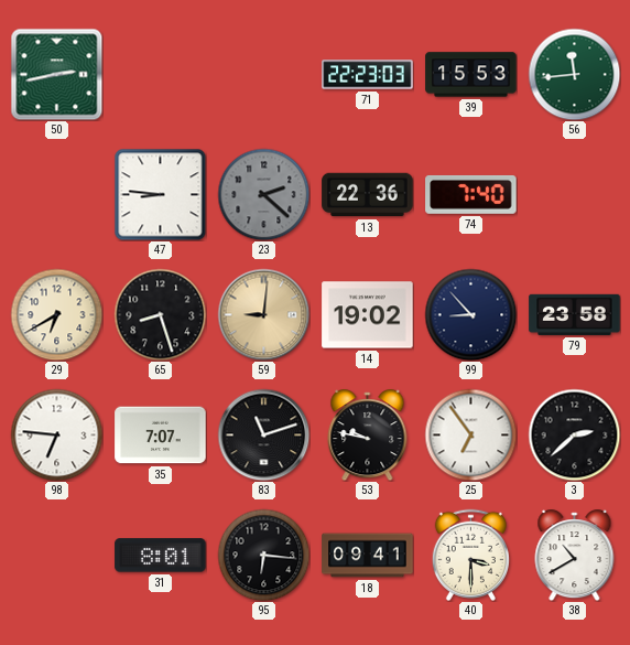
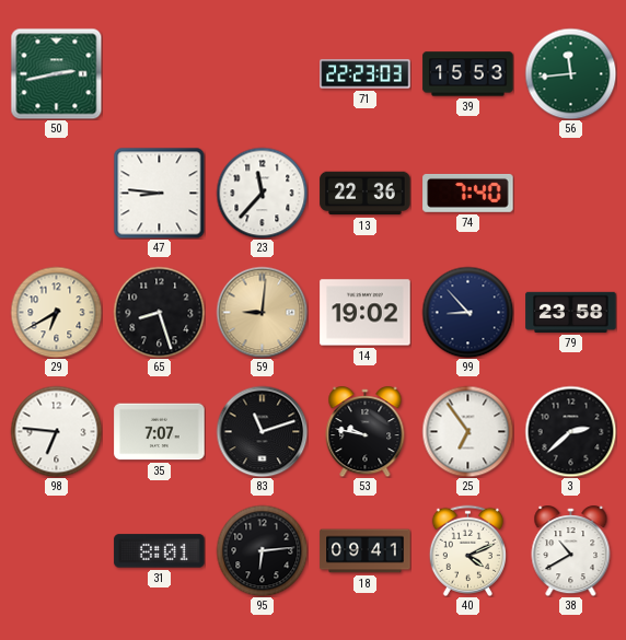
23: 2:22 -> 11:37
23 dial: grey -> white
95: 6:16 -> 6:14
40: 3:30 -> 4:11
